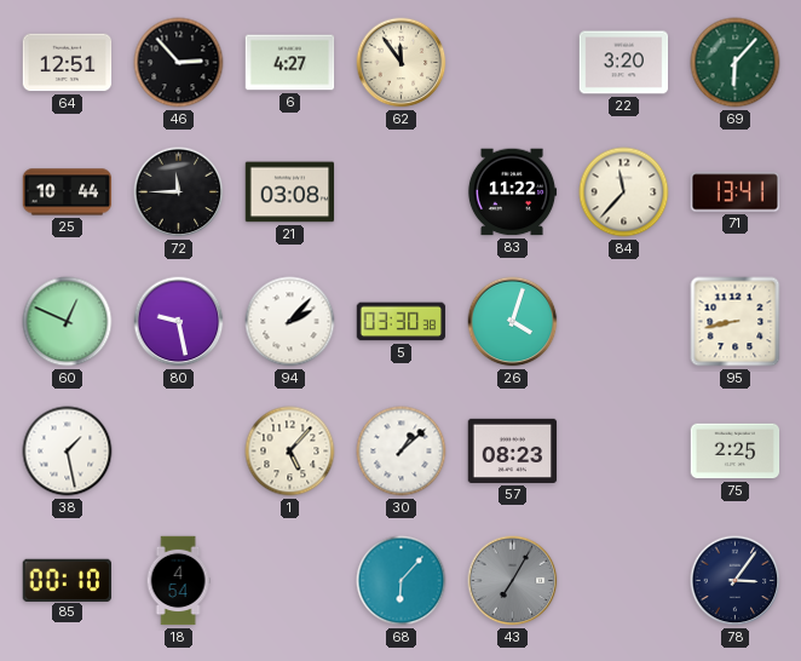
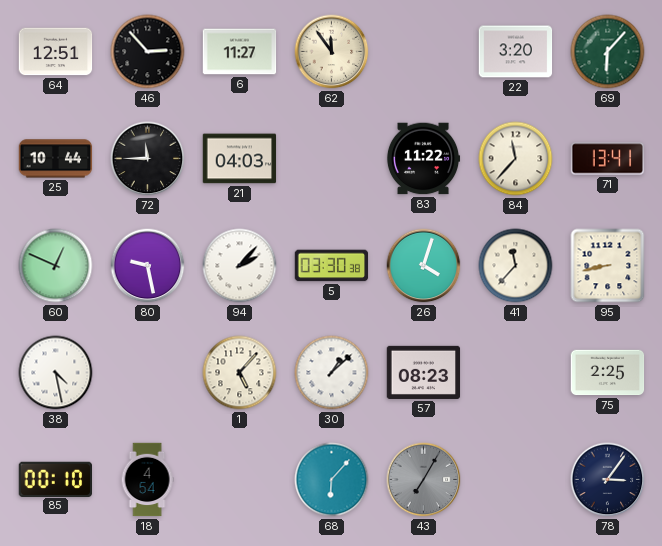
6: 4:27 -> 11:27
21: 03:08 -> 04:03
41: none -> 11:37
38: 1:28 -> 4:28
